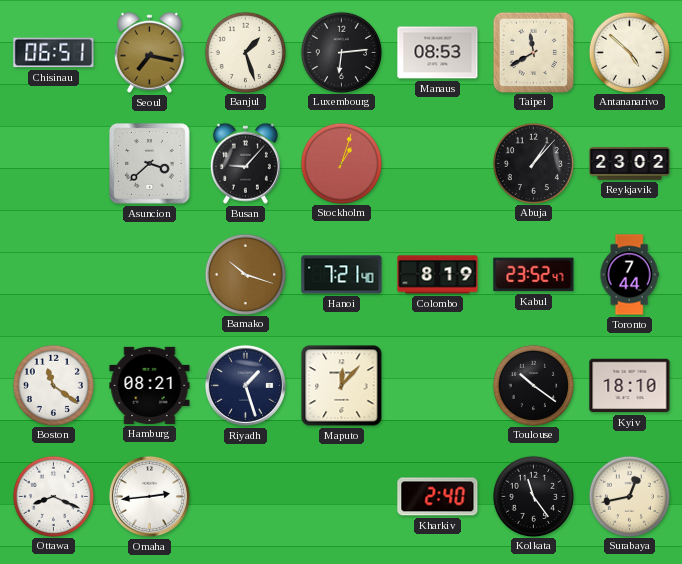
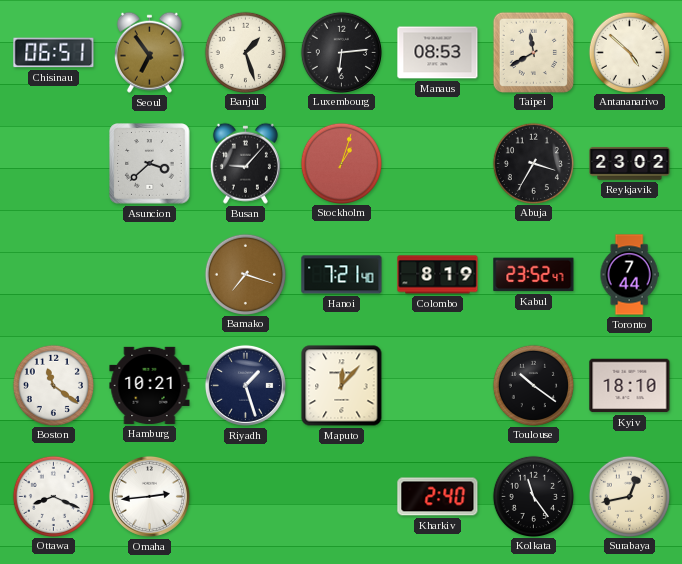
Seoul: 7:17 -> 6:54
Abuja: 1:07 -> 3:35
Bamako: 10:18 -> 7:18
Hamburg: 08:21 -> 10:21
